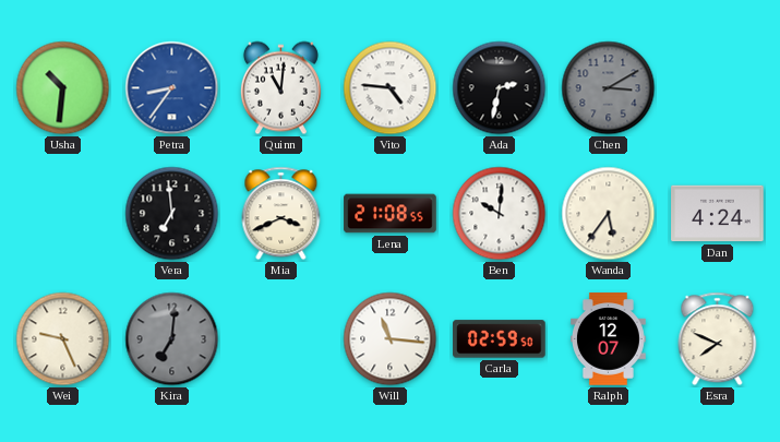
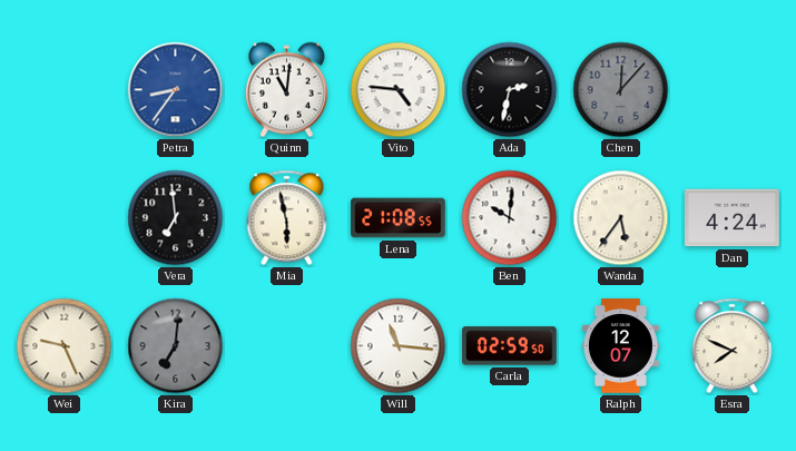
Usha: 10:31 -> none
Chen: 3:10 -> 12:07
Mia: 3:41 -> 5:58
